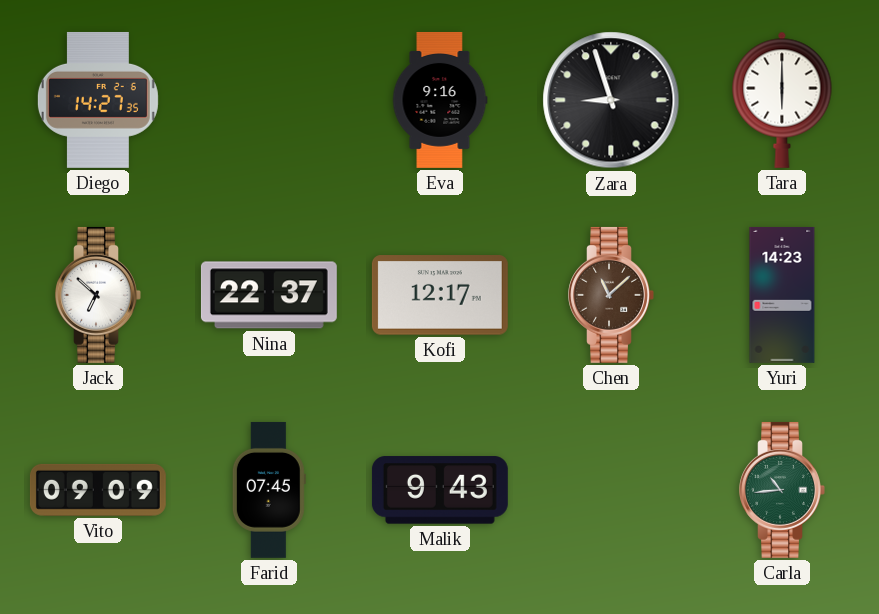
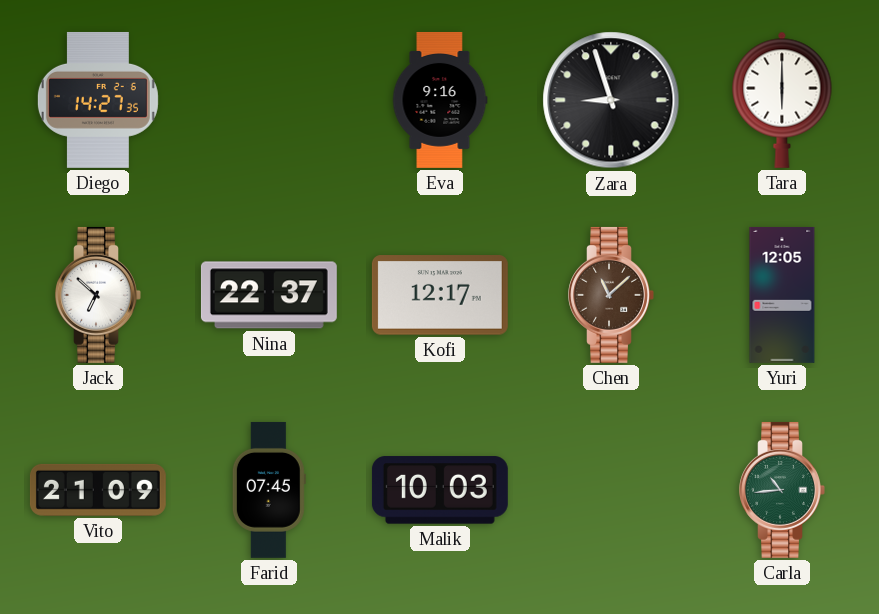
Yuri: 14:23 -> 12:05
Vito: 09:09 -> 21:09
Malik: 9:43 -> 10:03
